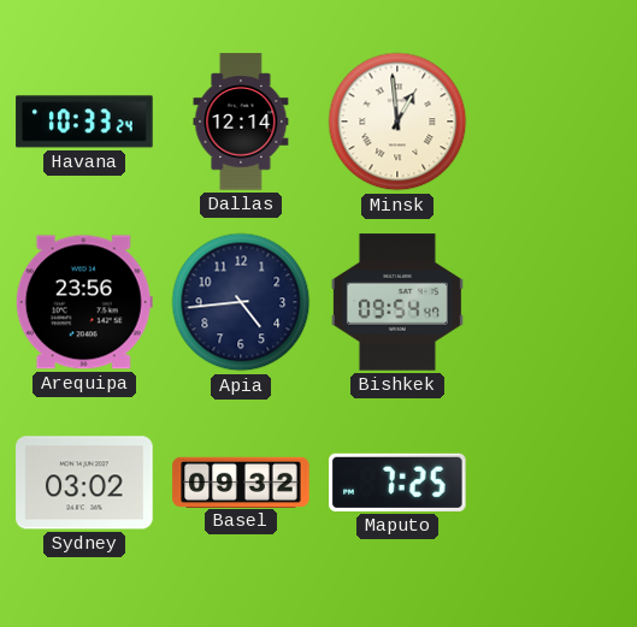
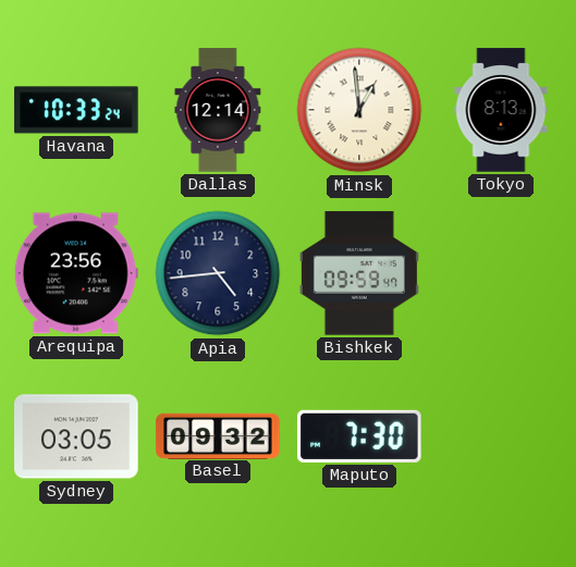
Tokyo: none -> 8:13
Bishkek: 09:54 -> 09:59
Sydney: 03:02 -> 03:05
Maputo: 7:25 -> 7:30
